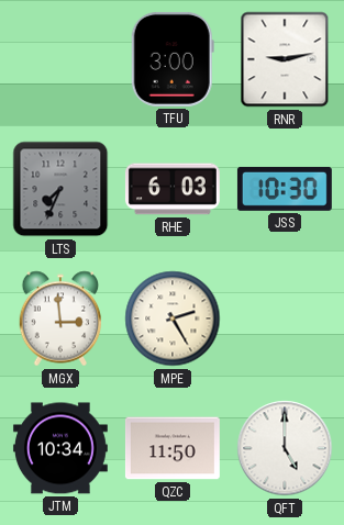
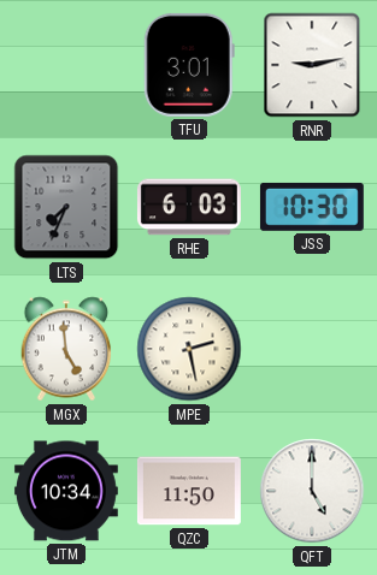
TFU: 3:00 -> 3:01
MGX: 2:59 -> 4:59
MPE: 2:25 -> 2:28
